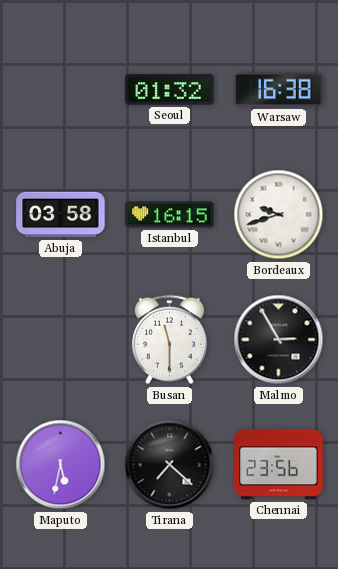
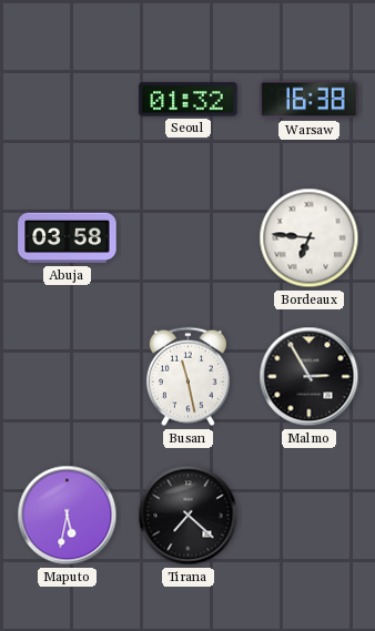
Istanbul: 16:15 -> none
Bordeaux: 9:42 -> 6:46
Busan: 11:30 -> 11:28
Chennai: 23:56 -> none
